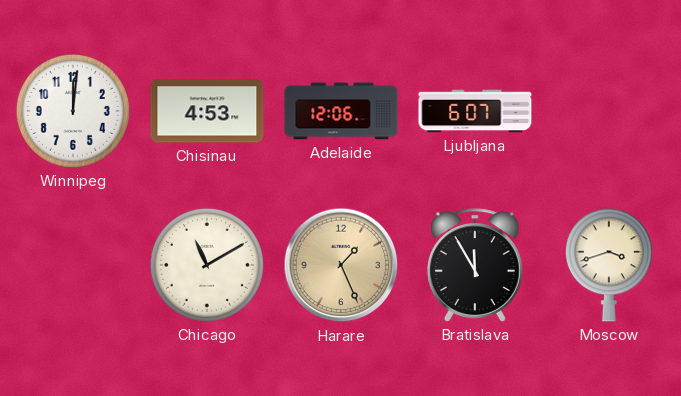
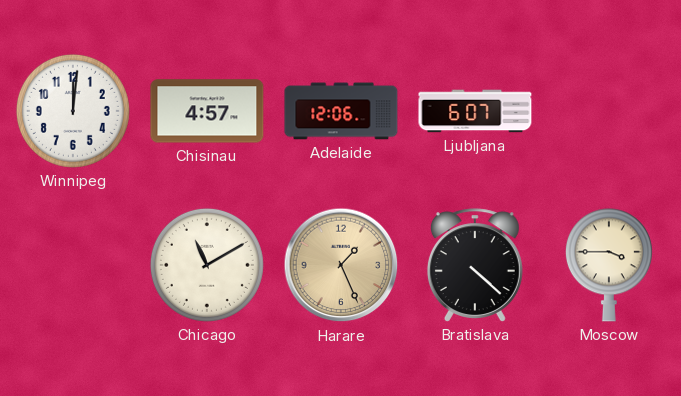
Chisinau: 4:53 -> 4:57
Bratislava: 11:55 -> 4:22
Moscow: 3:42 -> 3:45
